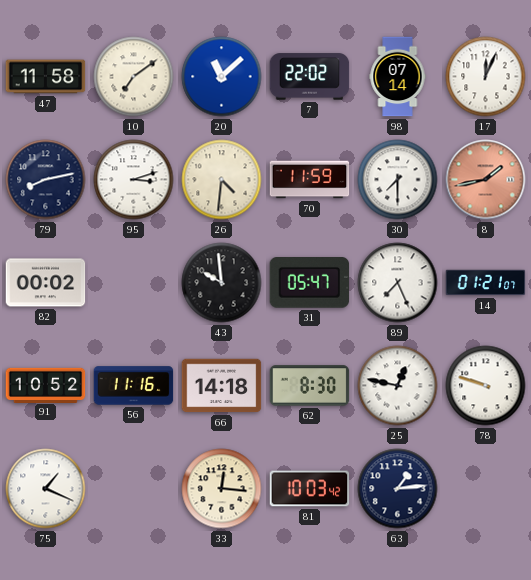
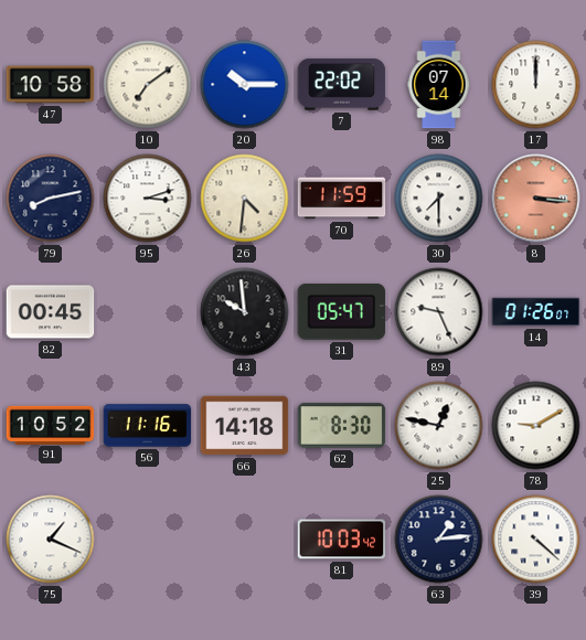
47: 11:58 -> 10:58
20: 11:08 -> 10:15
17: 12:04 -> 12:00
8: 1:43 -> 3:16
82: 00:02 -> 00:45
89: 7:26 -> 9:26
14: 01:21 -> 01:26
78: 9:48 -> 9:10
33: 12:16 -> none
39: none -> 4:22
